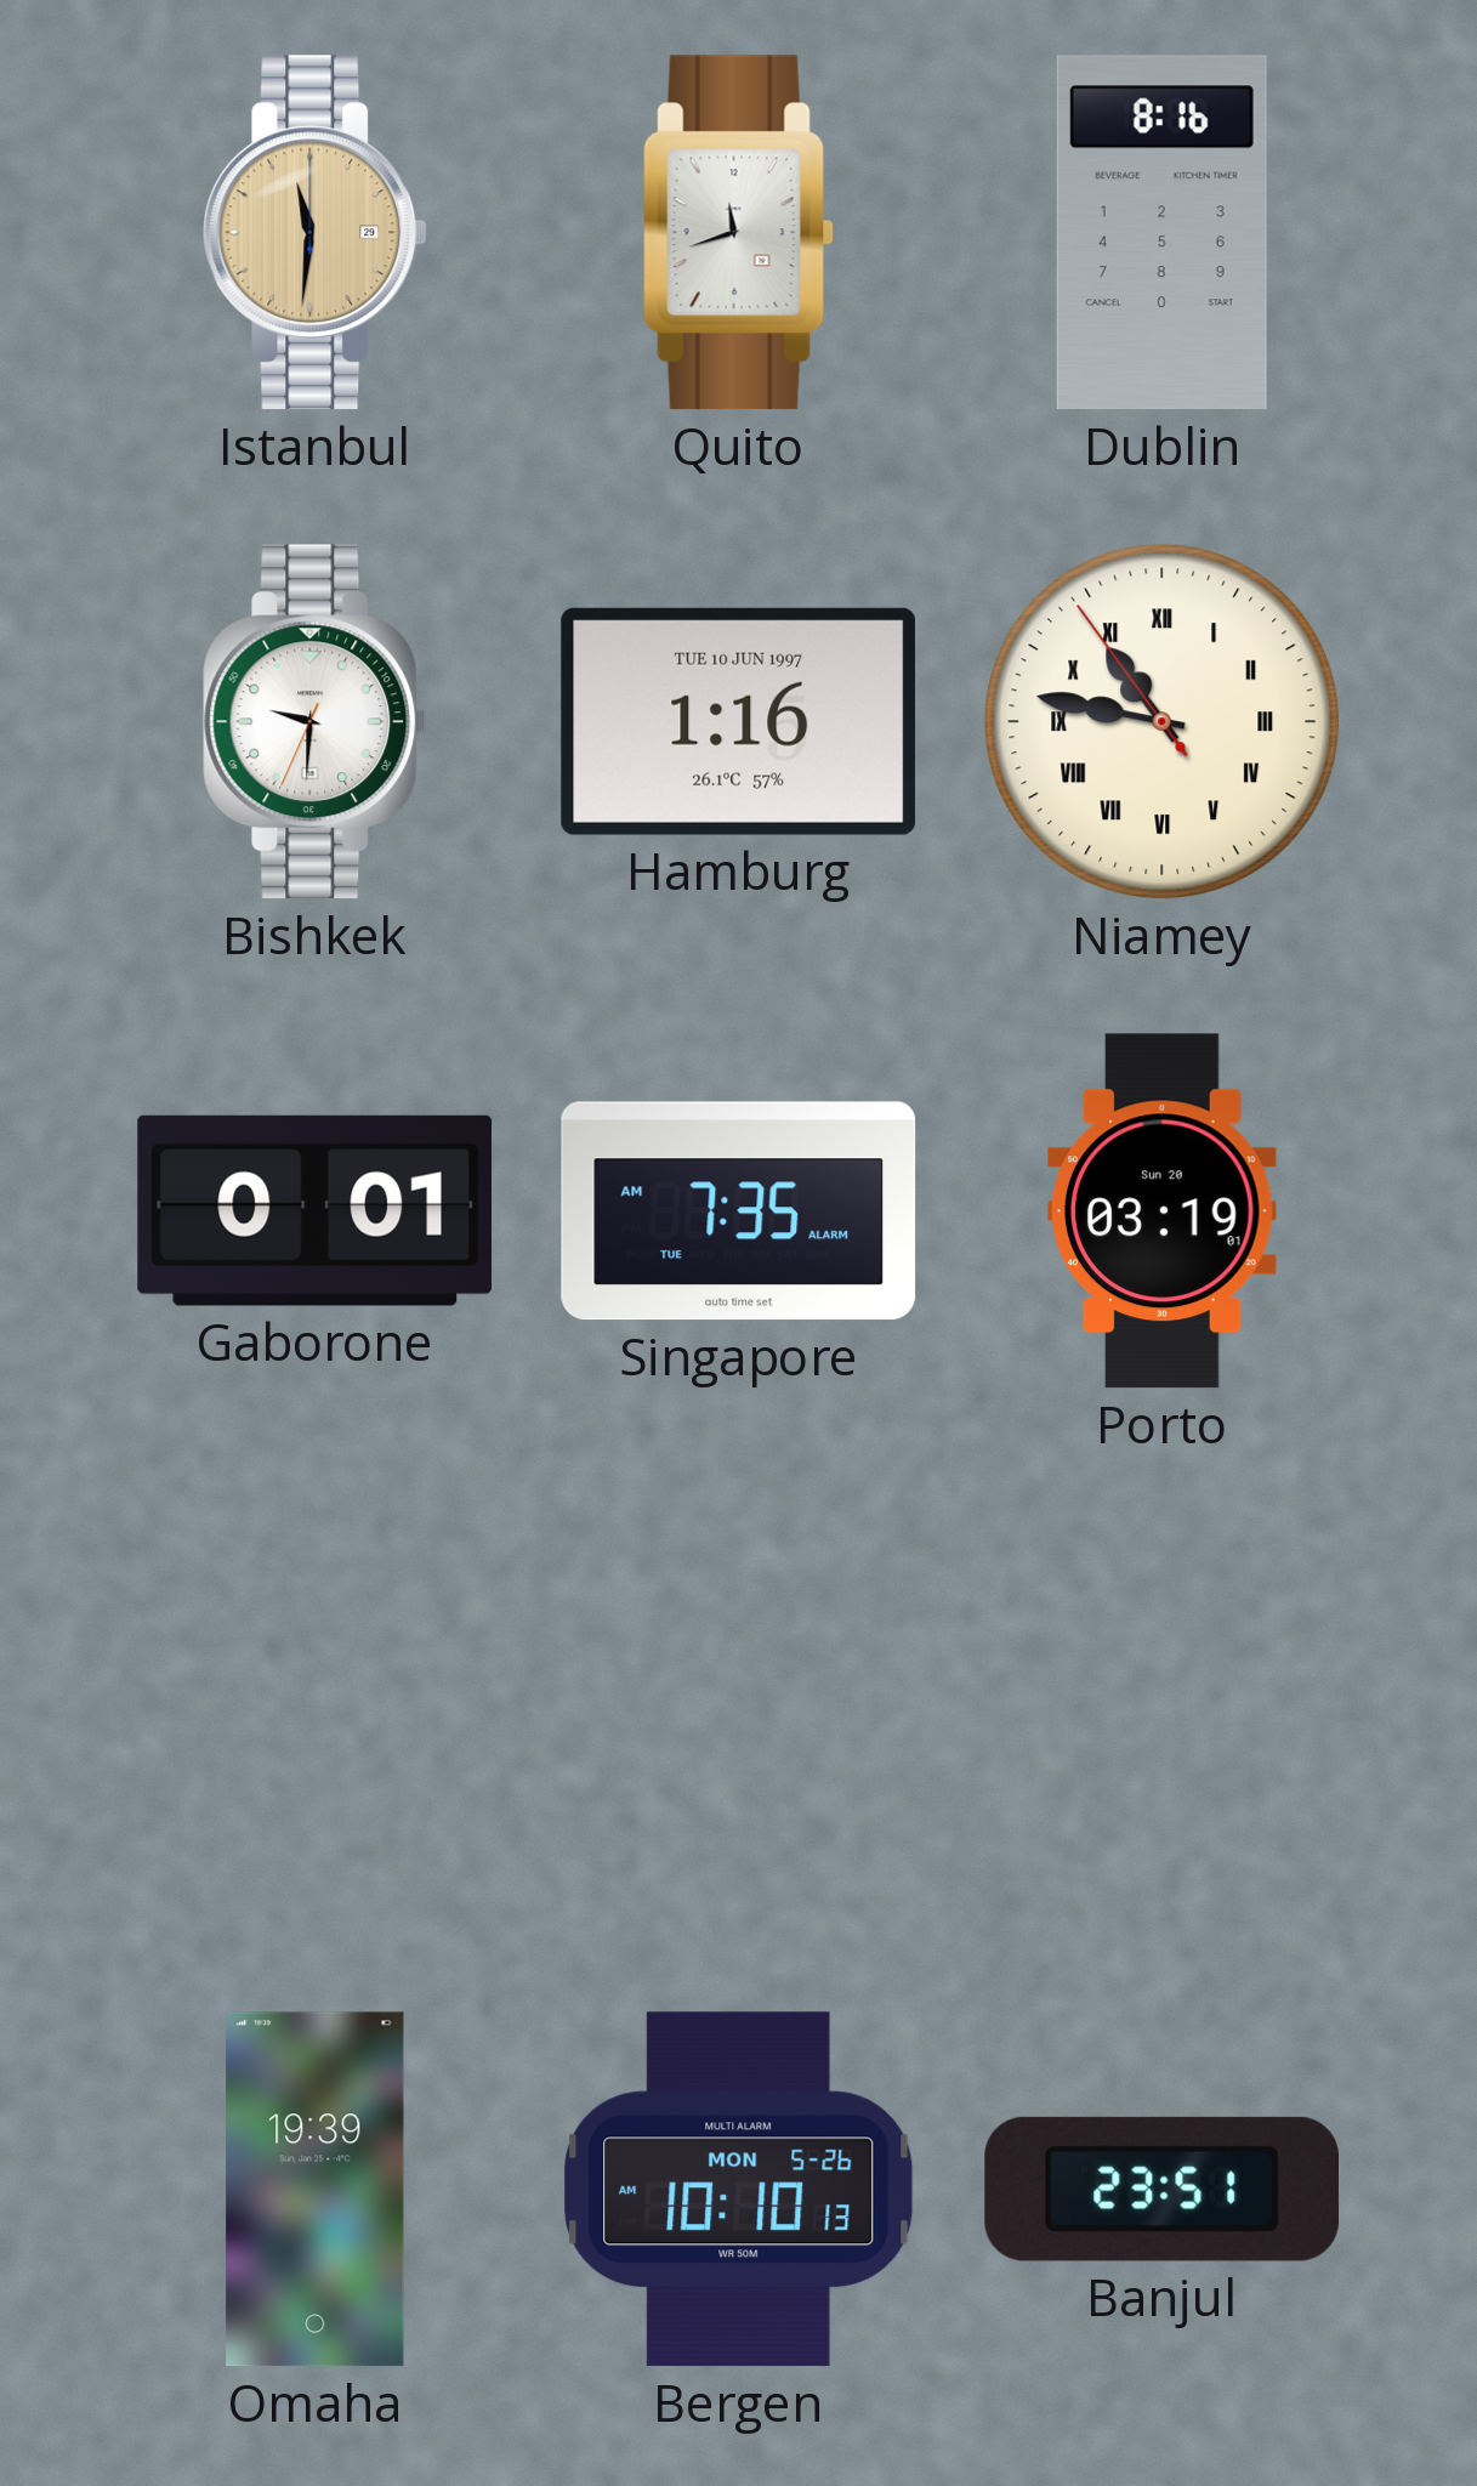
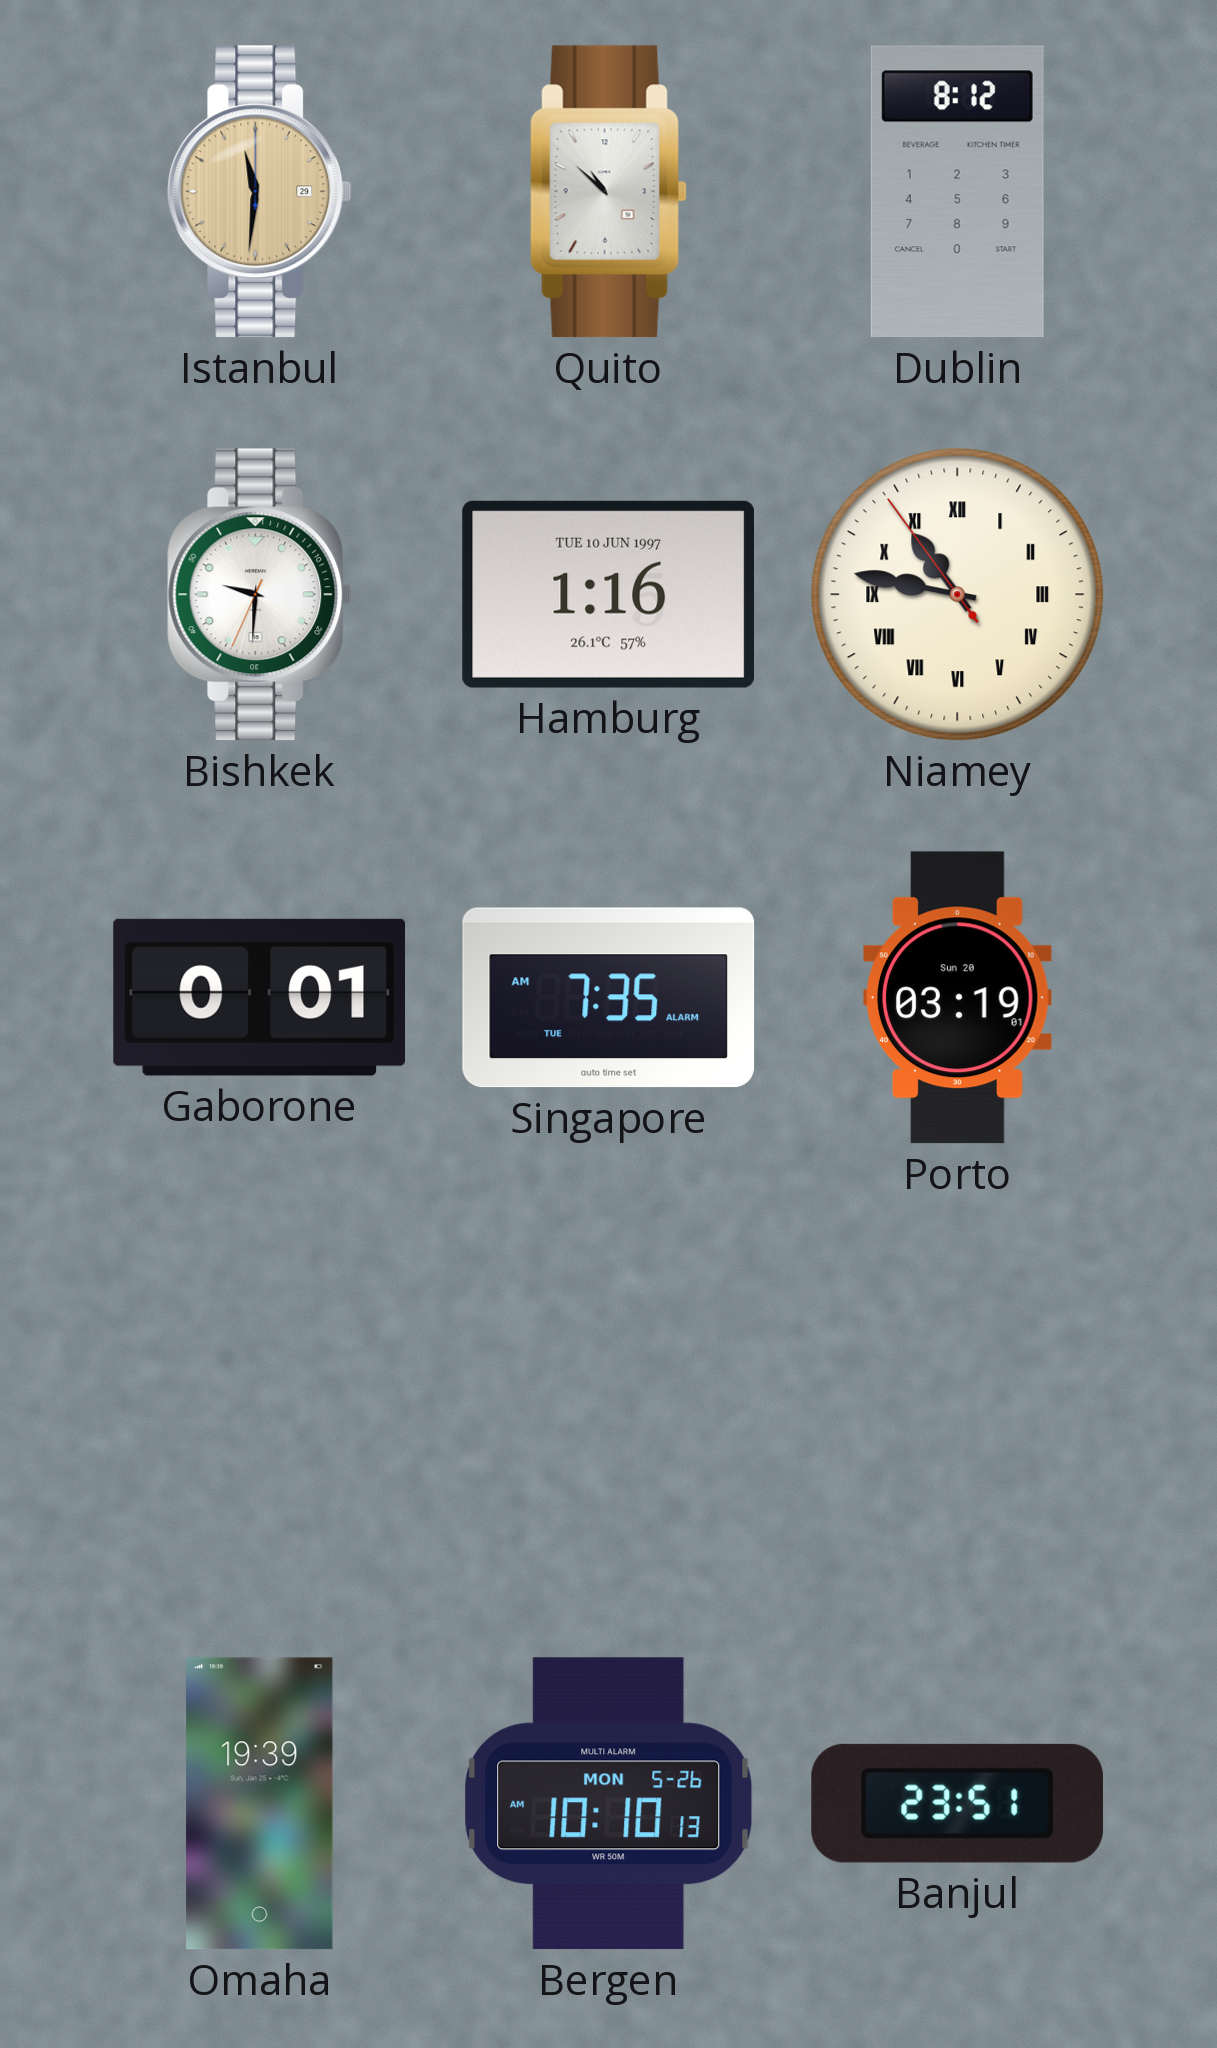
Quito: 11:42 -> 10:52
Dublin: 8:16 -> 8:12
